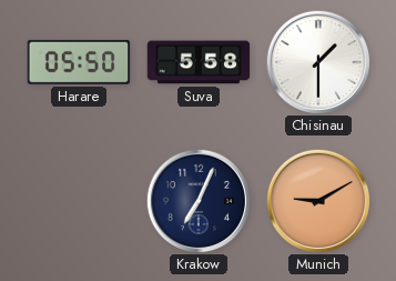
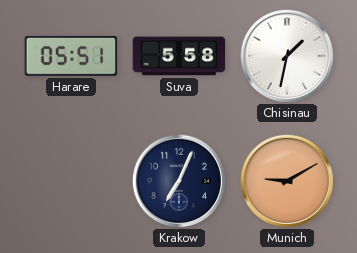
Harare: 05:50 -> 05:51
Chisinau: 1:30 -> 1:32
